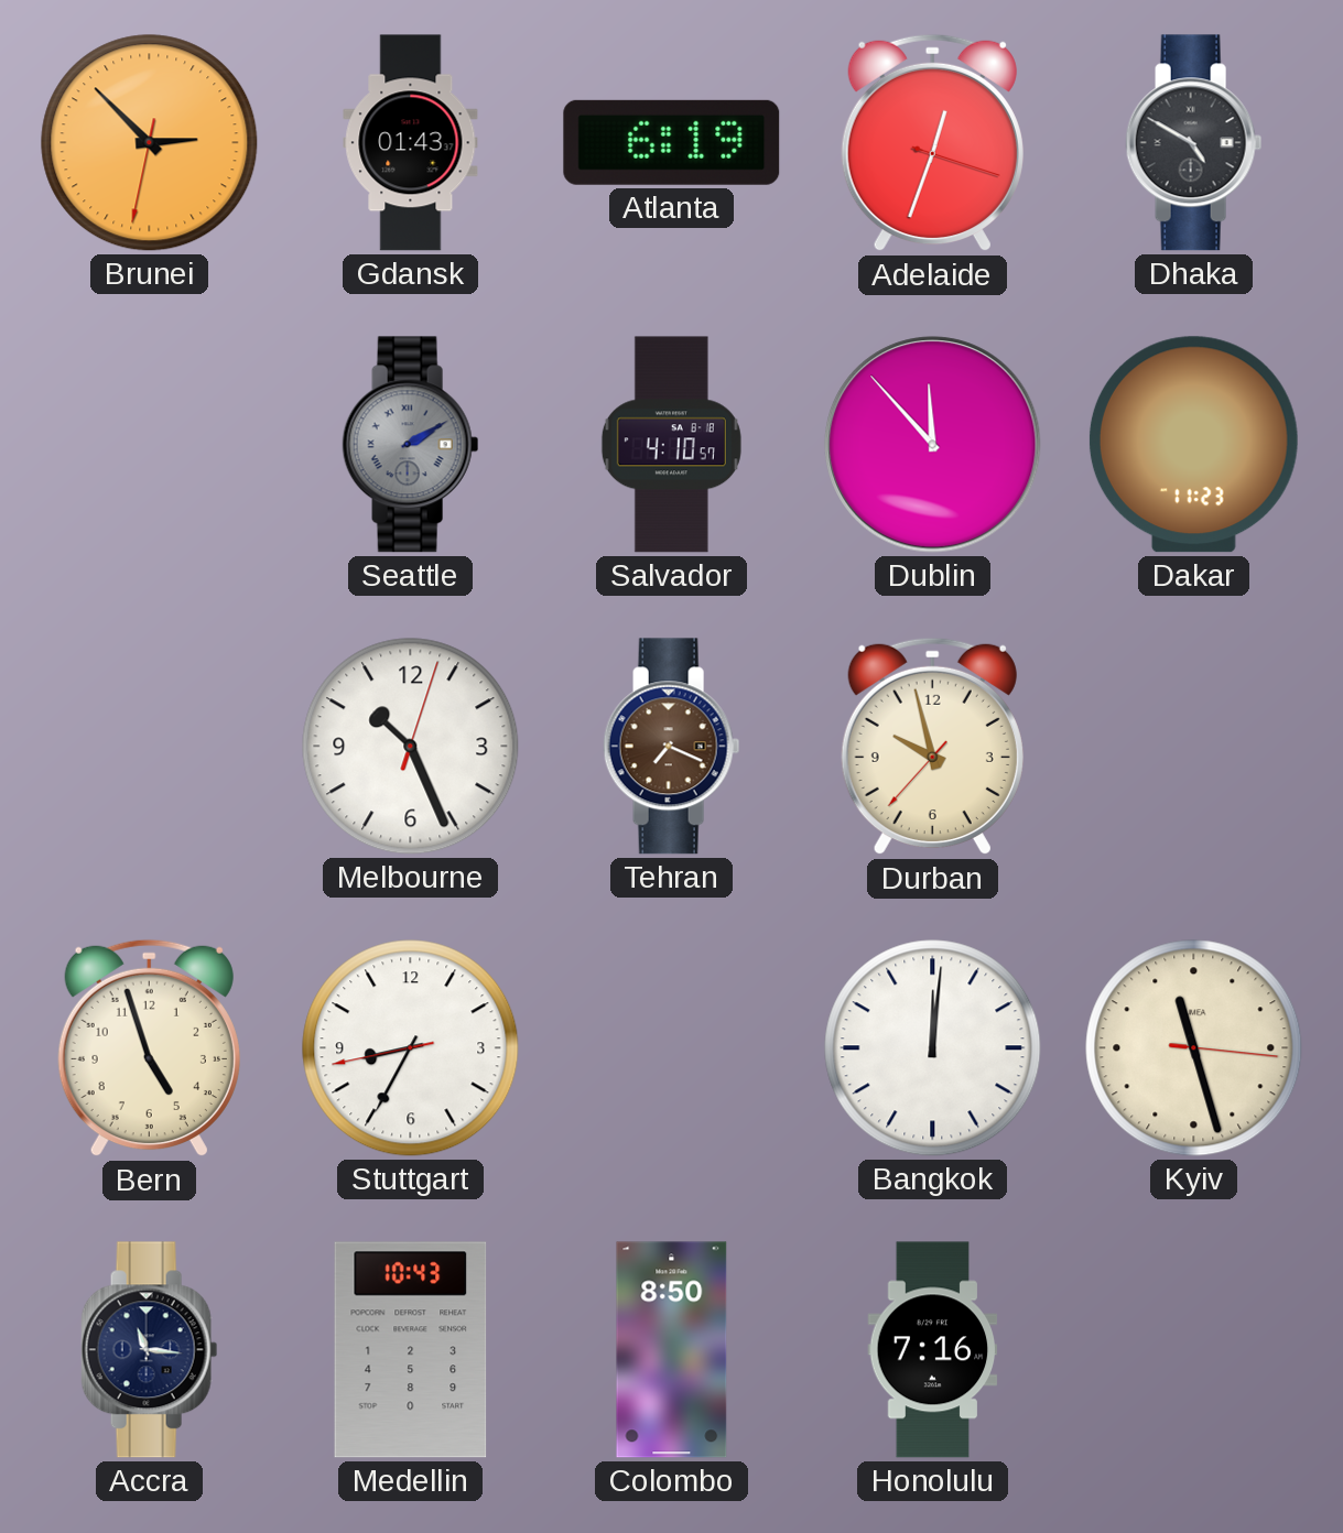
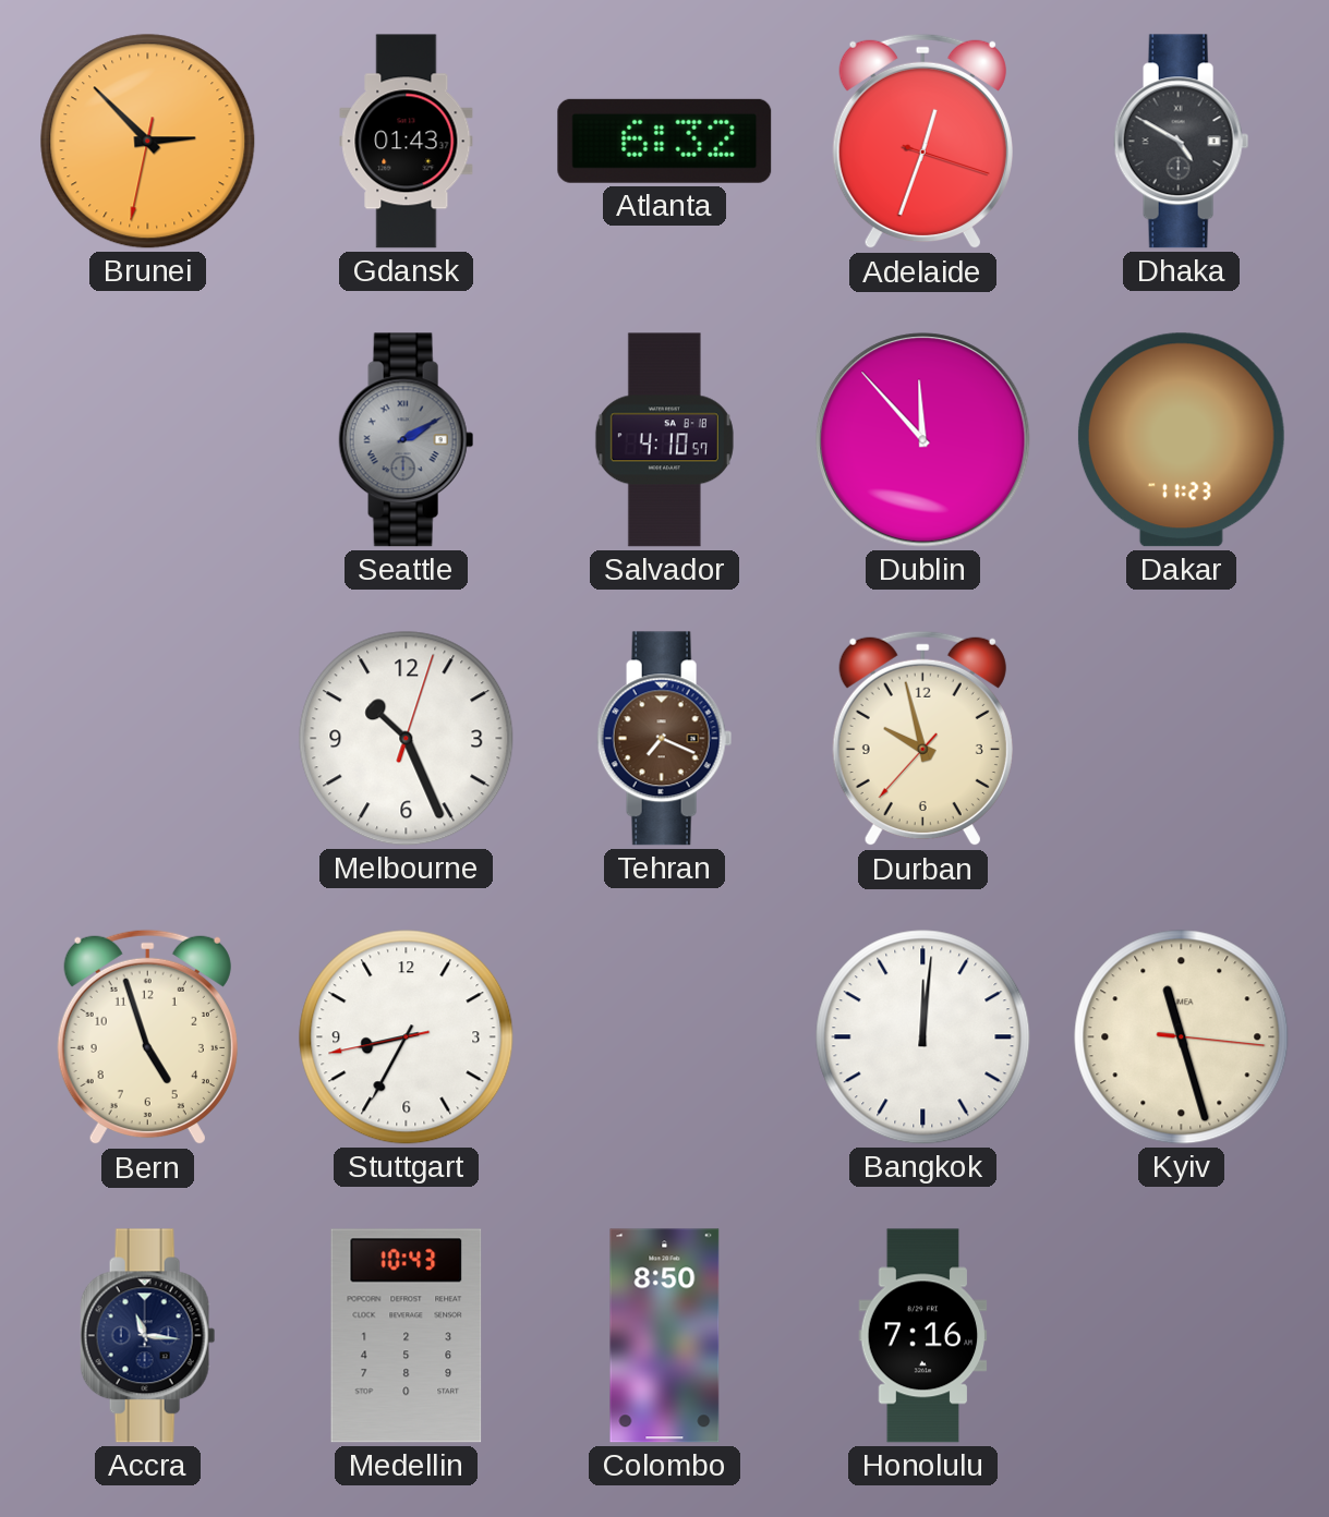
Atlanta: 6:19 -> 6:32
